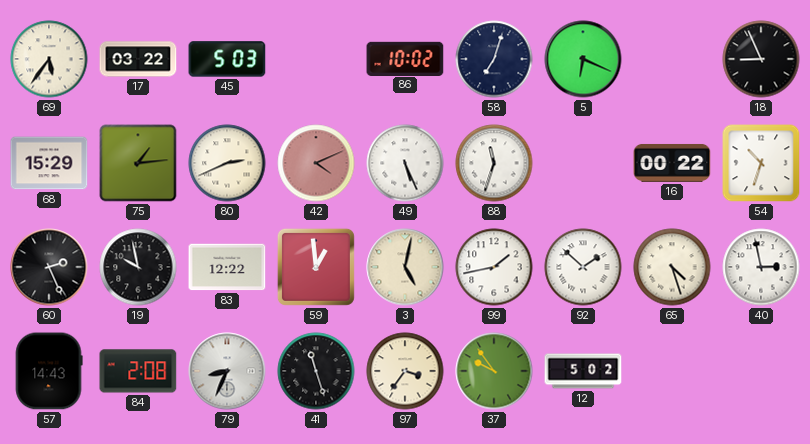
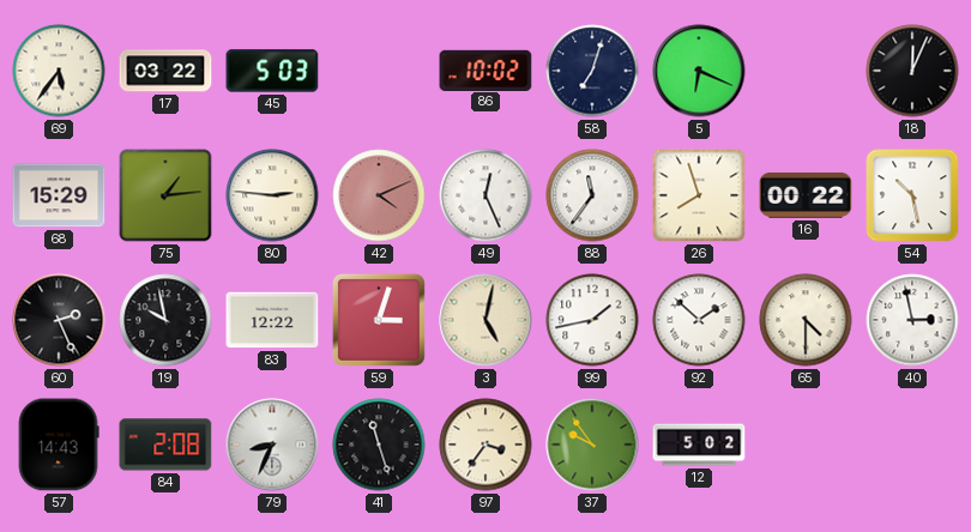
18: 8:56 -> 12:04
80: 2:41 -> 2:46
49: 5:26 -> 12:26
88: 11:33 -> 11:36
26: none -> 7:57
54: 10:33 -> 10:28
59: 12:59 -> 3:03
65: 4:27 -> 4:30
